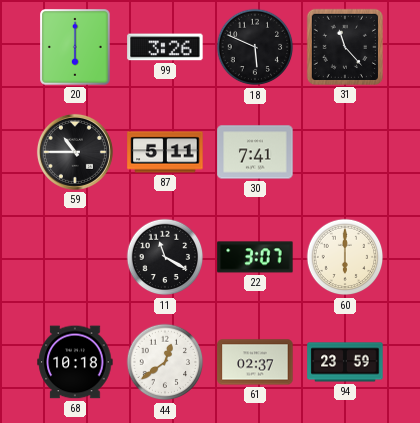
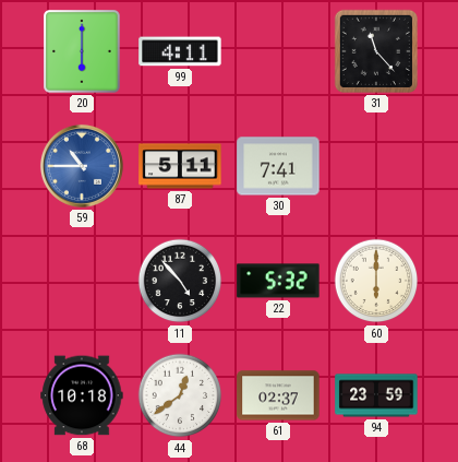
99: 3:26 -> 4:11
18: 5:49 -> none
59 dial: black -> blue
11: 11:20 -> 4:53
22: 3:07 -> 5:32
